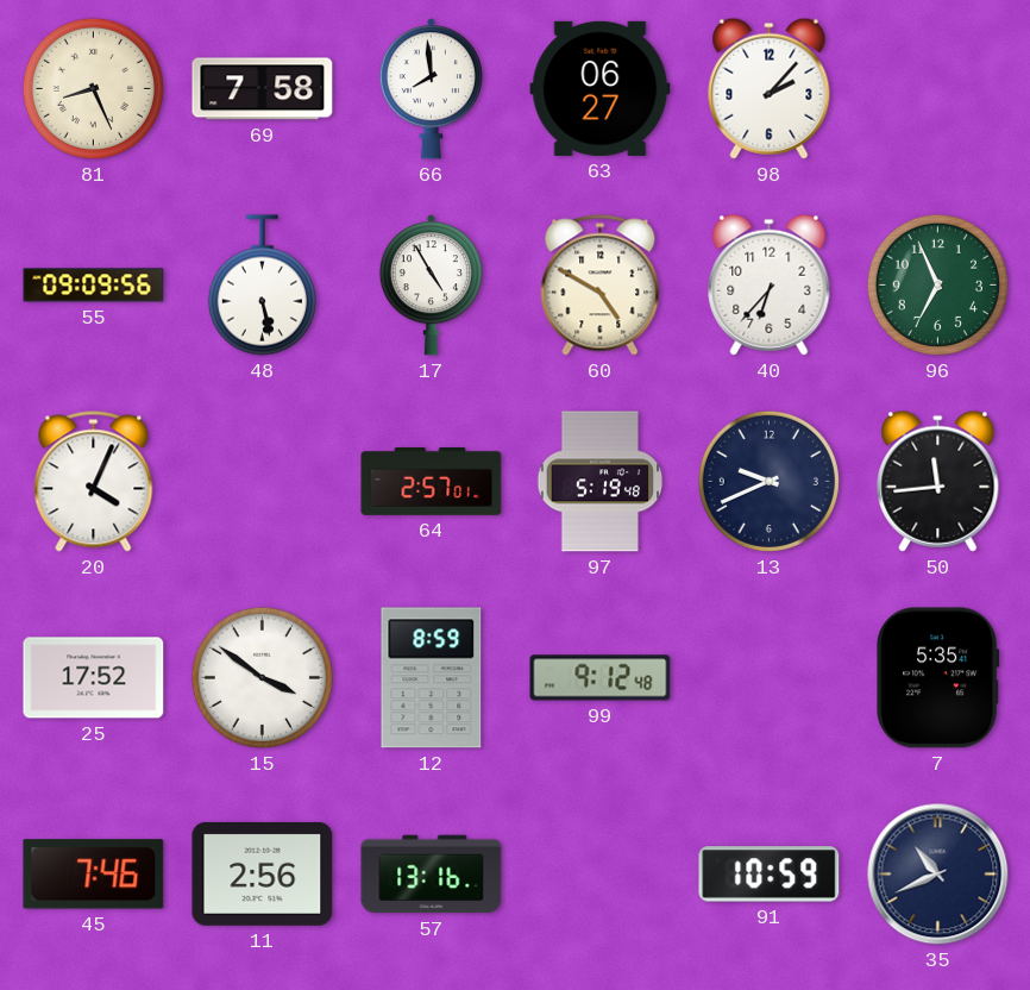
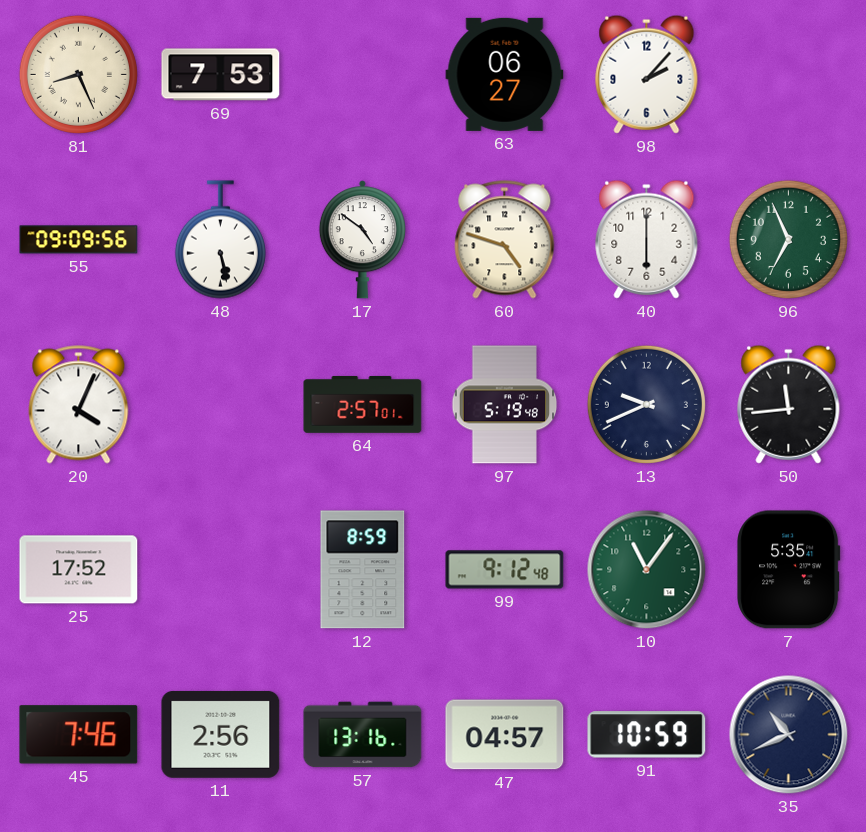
69: 7:58 -> 7:53
66: 7:59 -> none
17: 4:55 -> 4:51
60: 4:50 -> 4:48
40: 6:37 -> 6:00
15: 3:51 -> none
10: none -> 11:06
47: none -> 04:57
